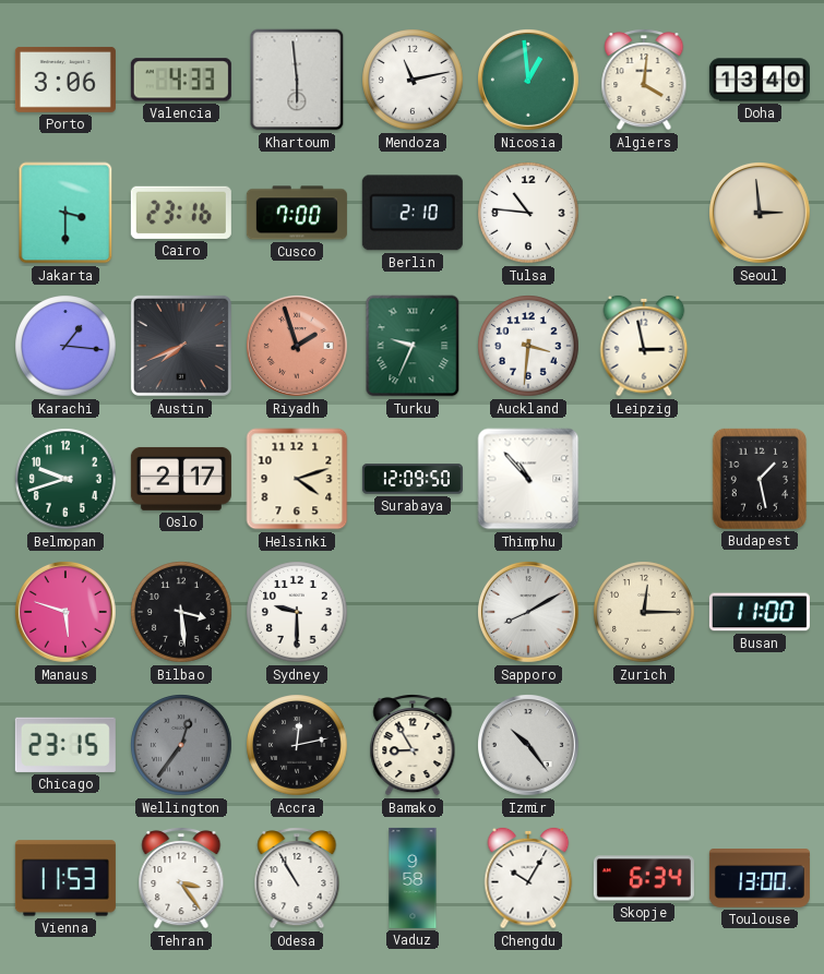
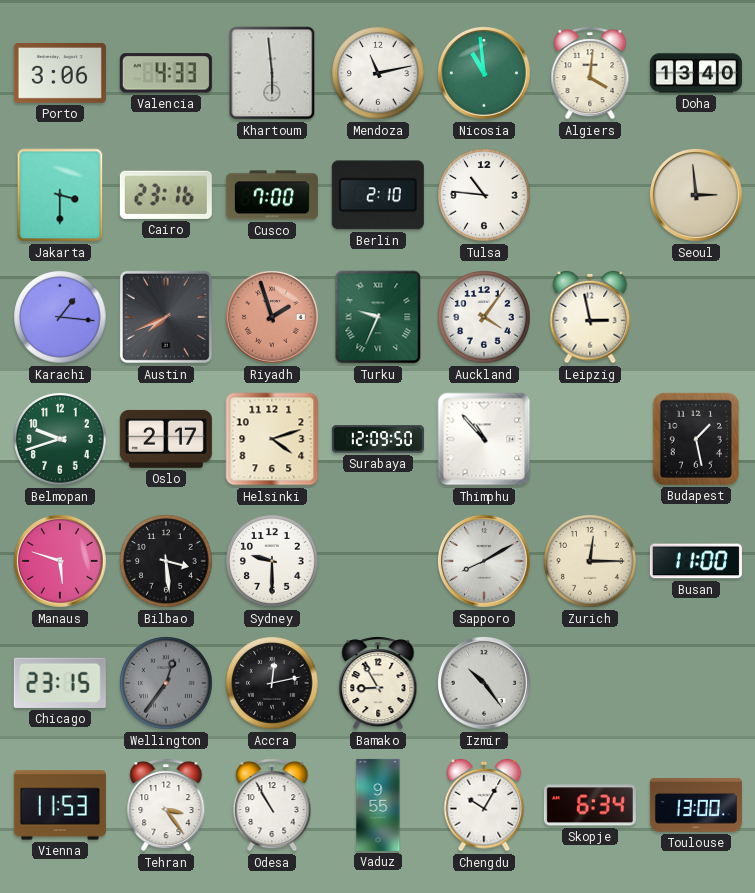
Nicosia: 12:59 -> 10:59
Auckland: 3:31 -> 4:06
Vaduz: 9:58 -> 9:55
